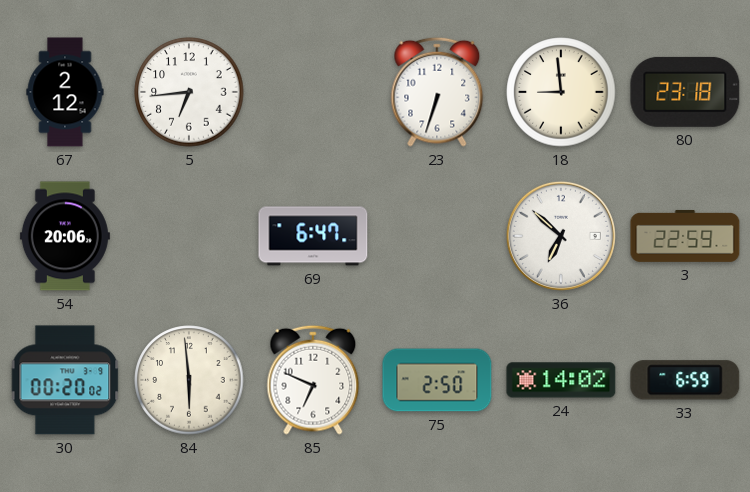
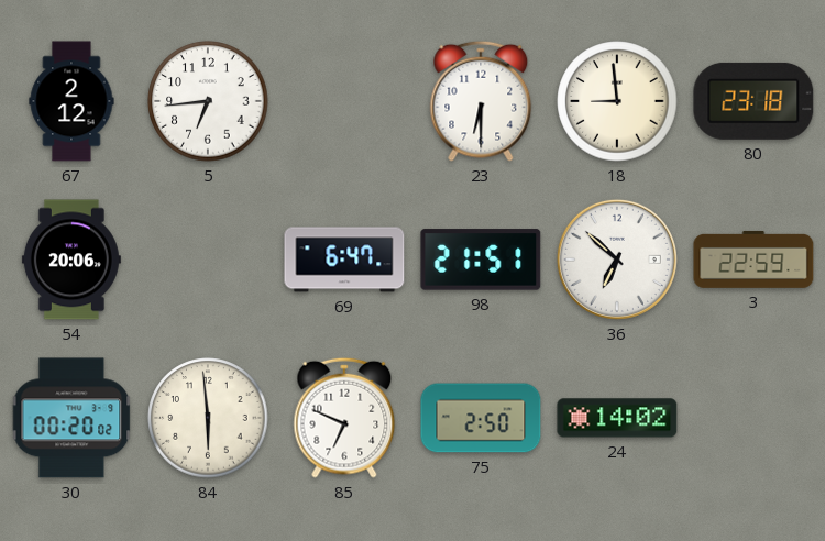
23: 6:33 -> 6:30
98: none -> 21:51
33: 6:59 -> none
